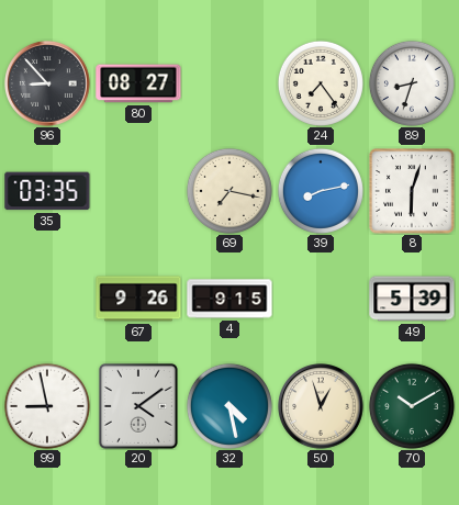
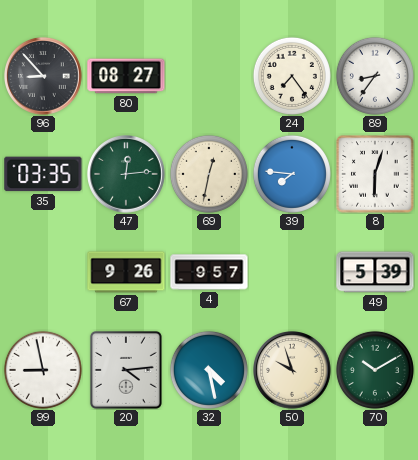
89: 8:33 -> 8:36
47: none -> 12:14
69: 7:17 -> 12:32
39: 8:13 -> 7:46
4: 9:15 -> 9:57
20: 4:09 -> 4:14
50: 12:57 -> 9:57
